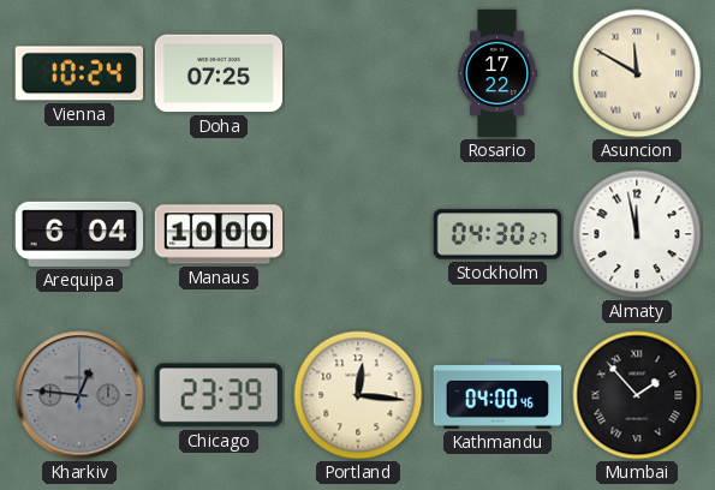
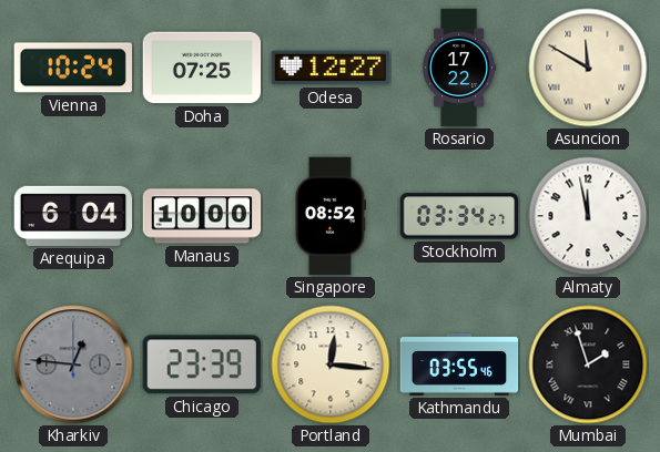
Odesa: none -> 12:27
Singapore: none -> 08:52
Stockholm: 04:30 -> 03:34
Kathmandu: 04:00 -> 03:55
Mumbai: 1:53 -> 1:57
